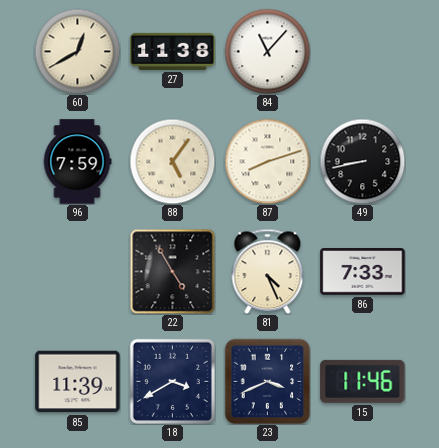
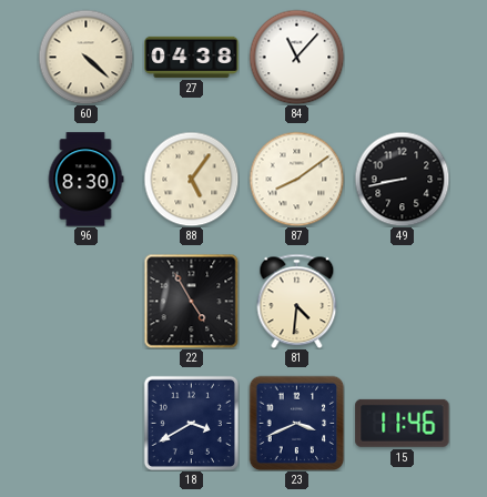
60: 12:40 -> 4:22
27: 11:38 -> 04:38
96: 7:59 -> 8:30
87: 8:12 -> 8:09
81: 4:26 -> 4:31
86: 7:33 -> none
85: 11:39 -> none
